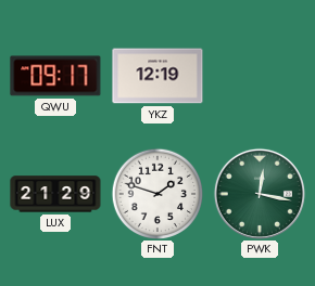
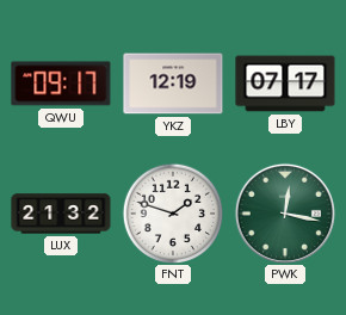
LBY: none -> 07:17
LUX: 21:29 -> 21:32
